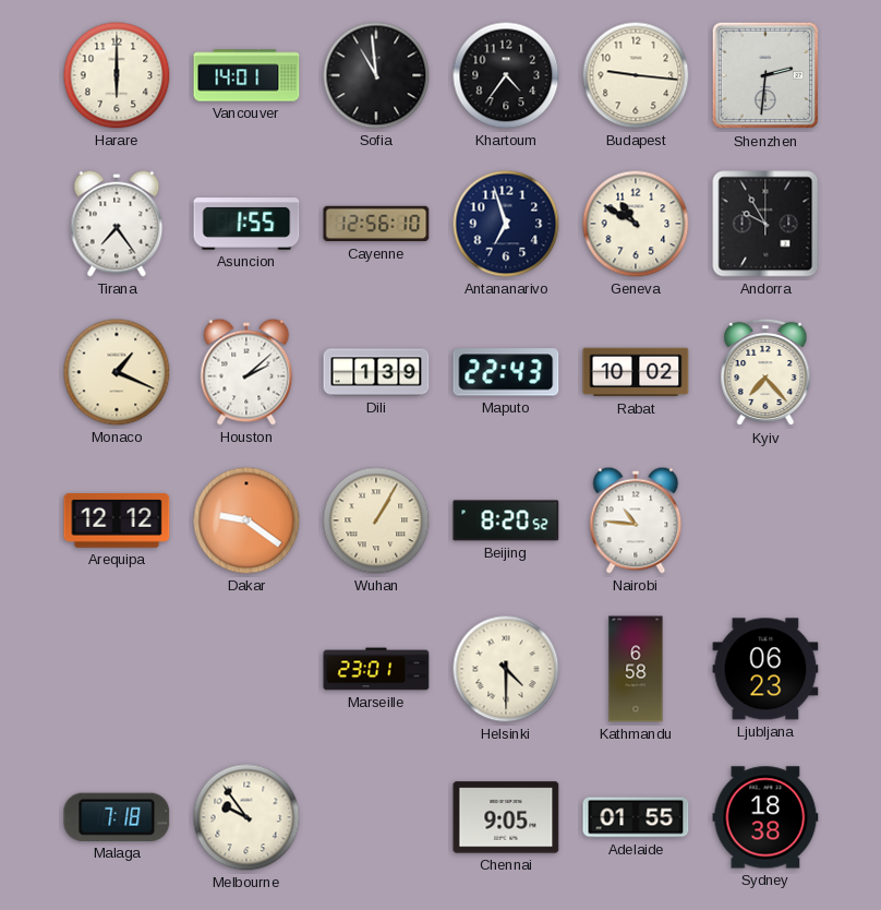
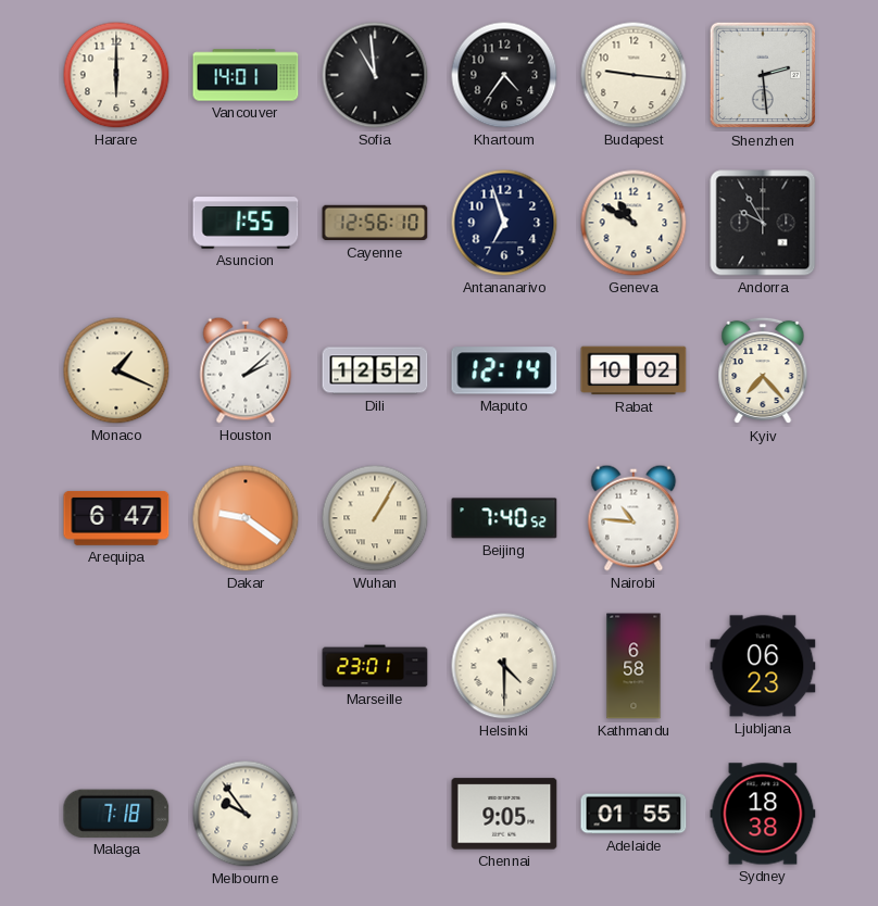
Shenzhen: 2:31 -> 2:29
Tirana: 7:24 -> none
Dili: 1:39 -> 12:52
Maputo: 22:43 -> 12:14
Arequipa: 12:12 -> 6:47
Beijing: 8:20 -> 7:40
